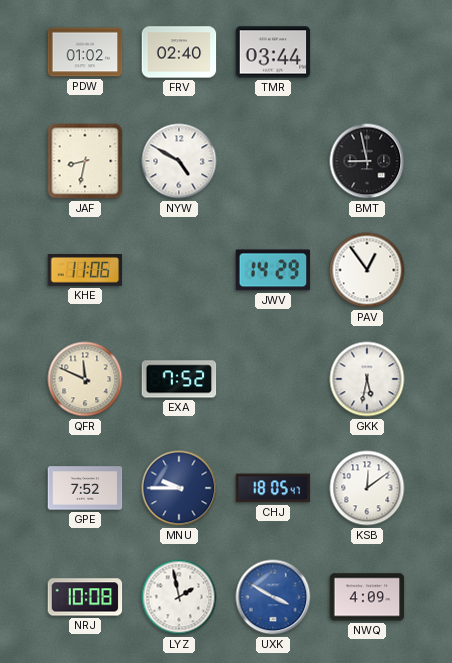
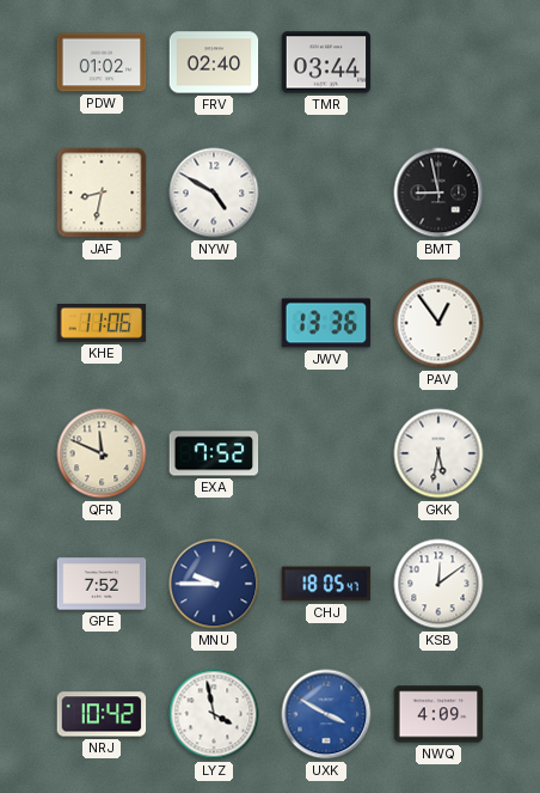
JWV: 14:29 -> 13:36
NRJ: 10:08 -> 10:42
LYZ: 1:58 -> 3:58
